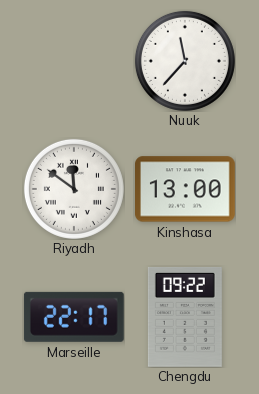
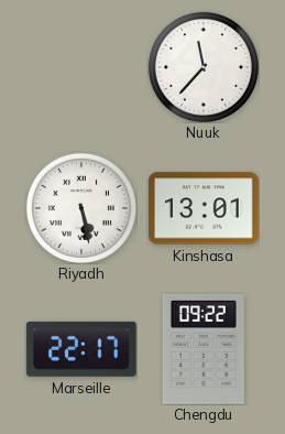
Riyadh: 11:51 -> 5:28
Kinshasa: 13:00 -> 13:01
